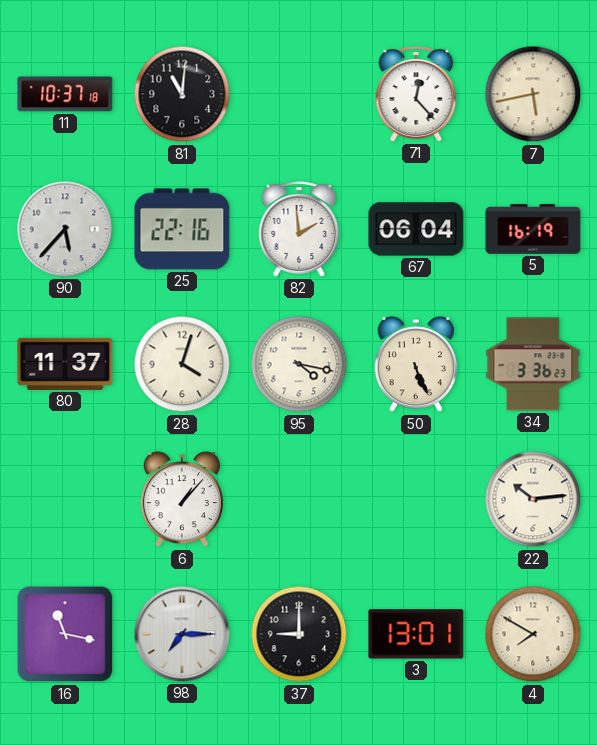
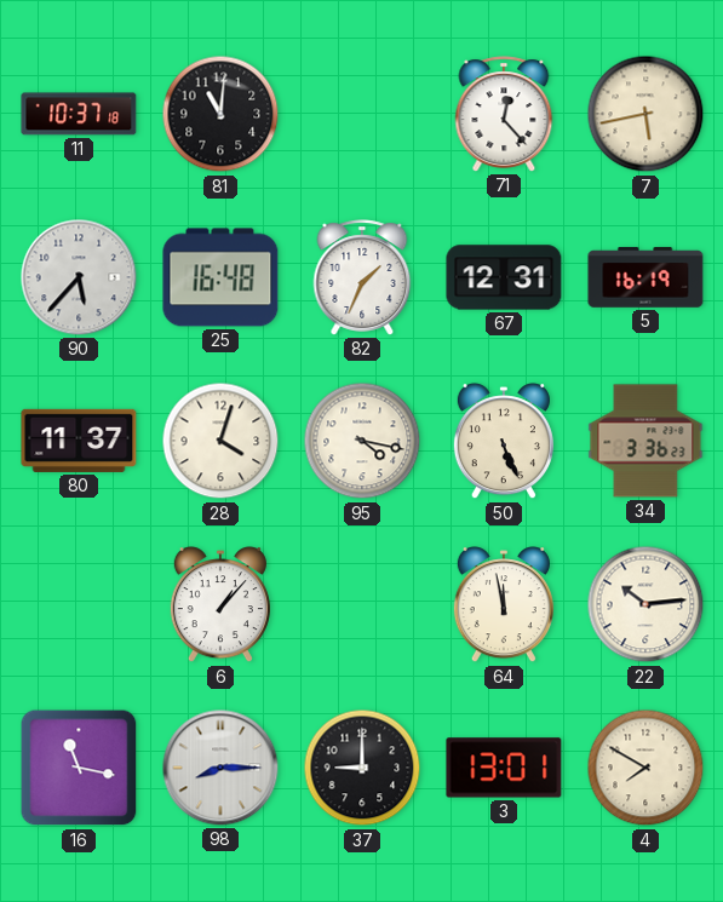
25: 22:16 -> 16:48
82: 1:59 -> 1:34
67: 06:04 -> 12:31
64: none -> 11:58
98: 7:15 -> 8:15
